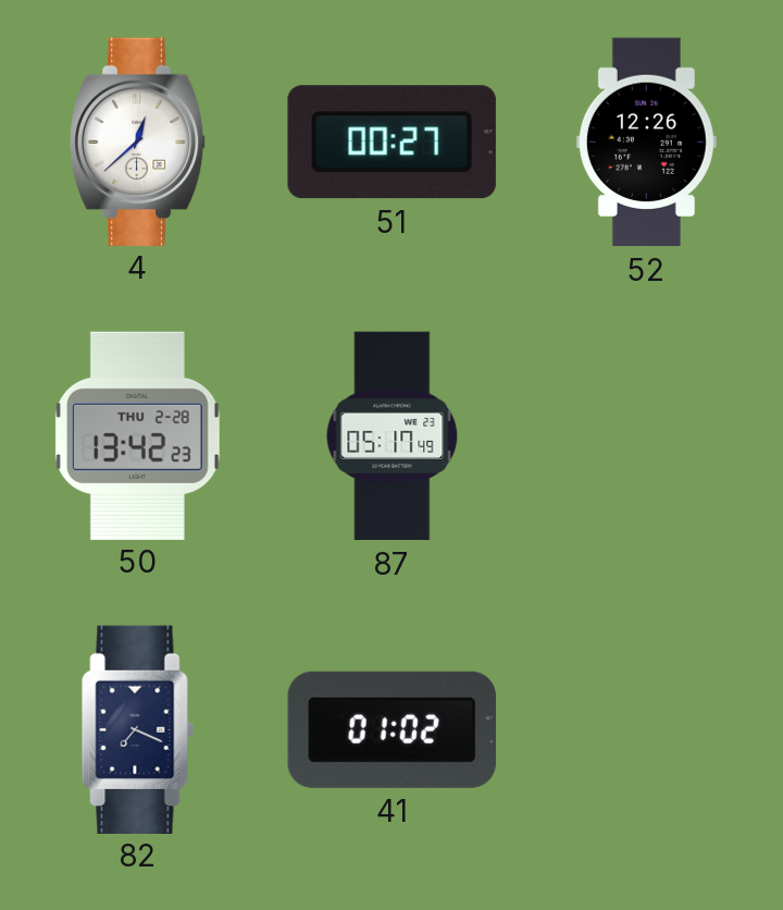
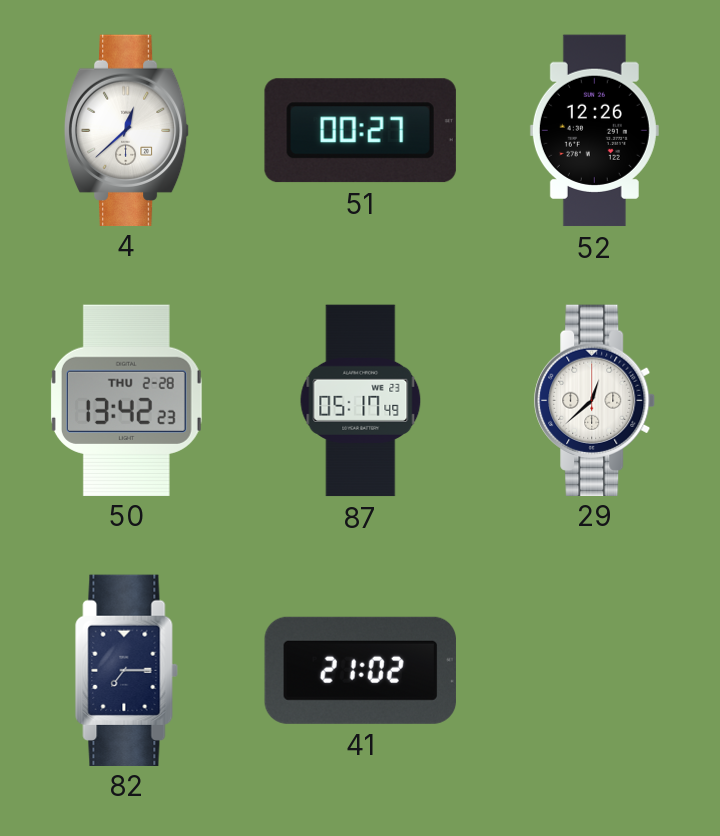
29: none -> 12:38
82: 7:19 -> 7:15
41: 01:02 -> 21:02
